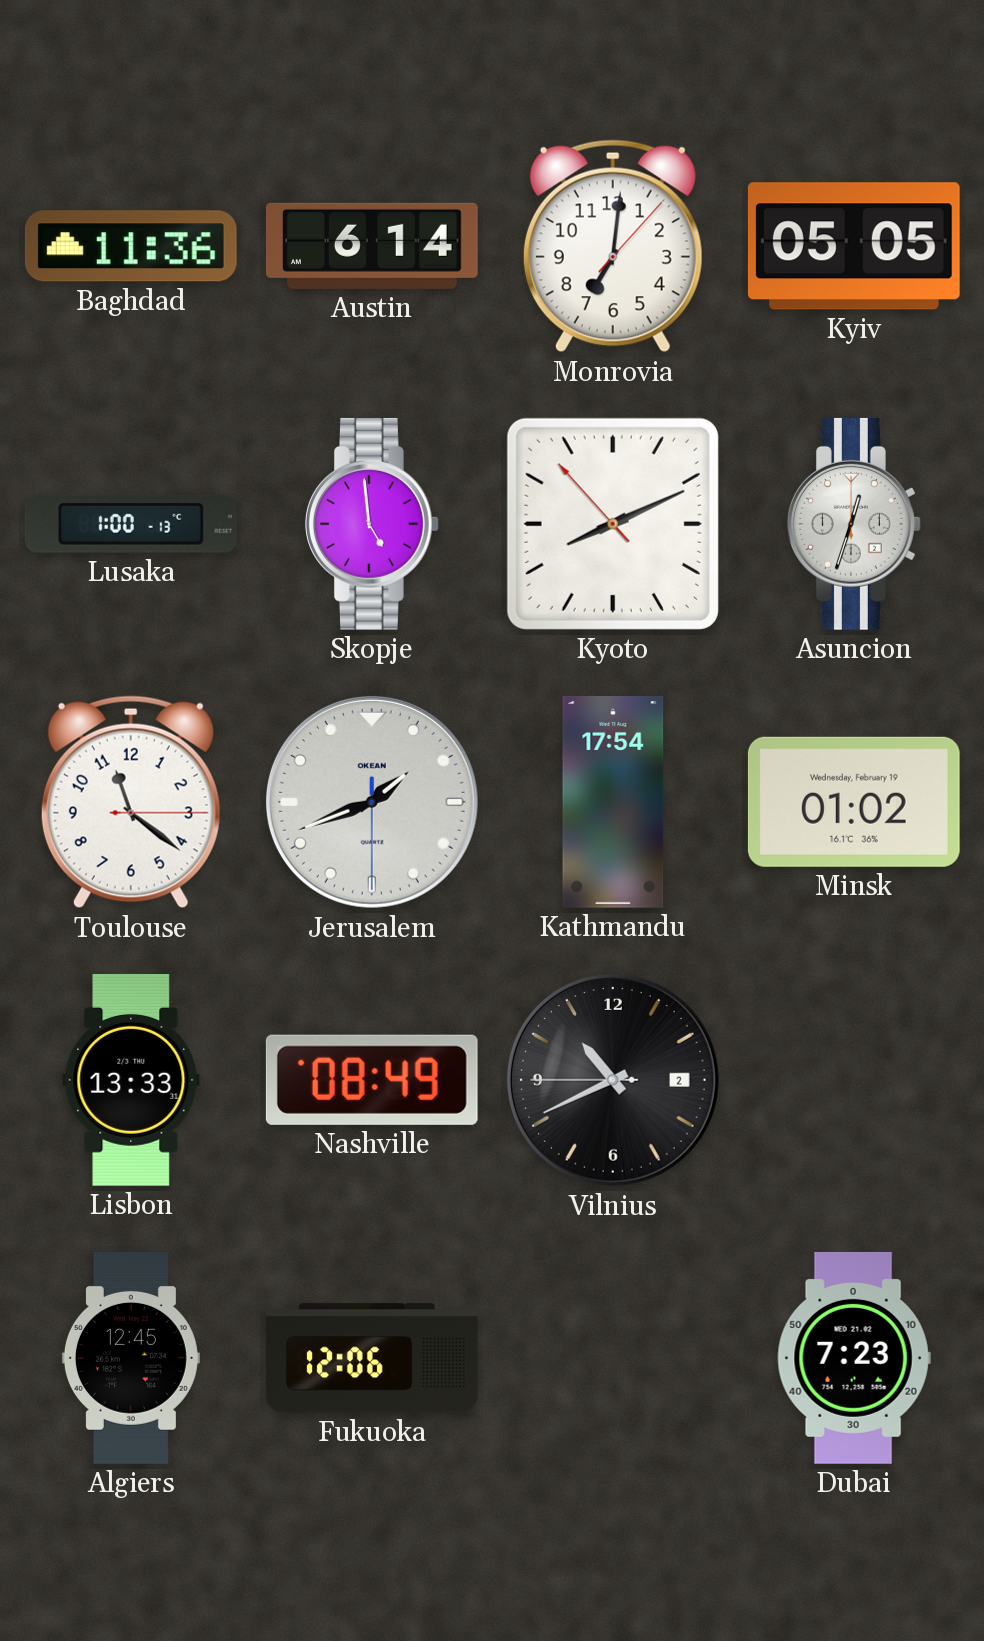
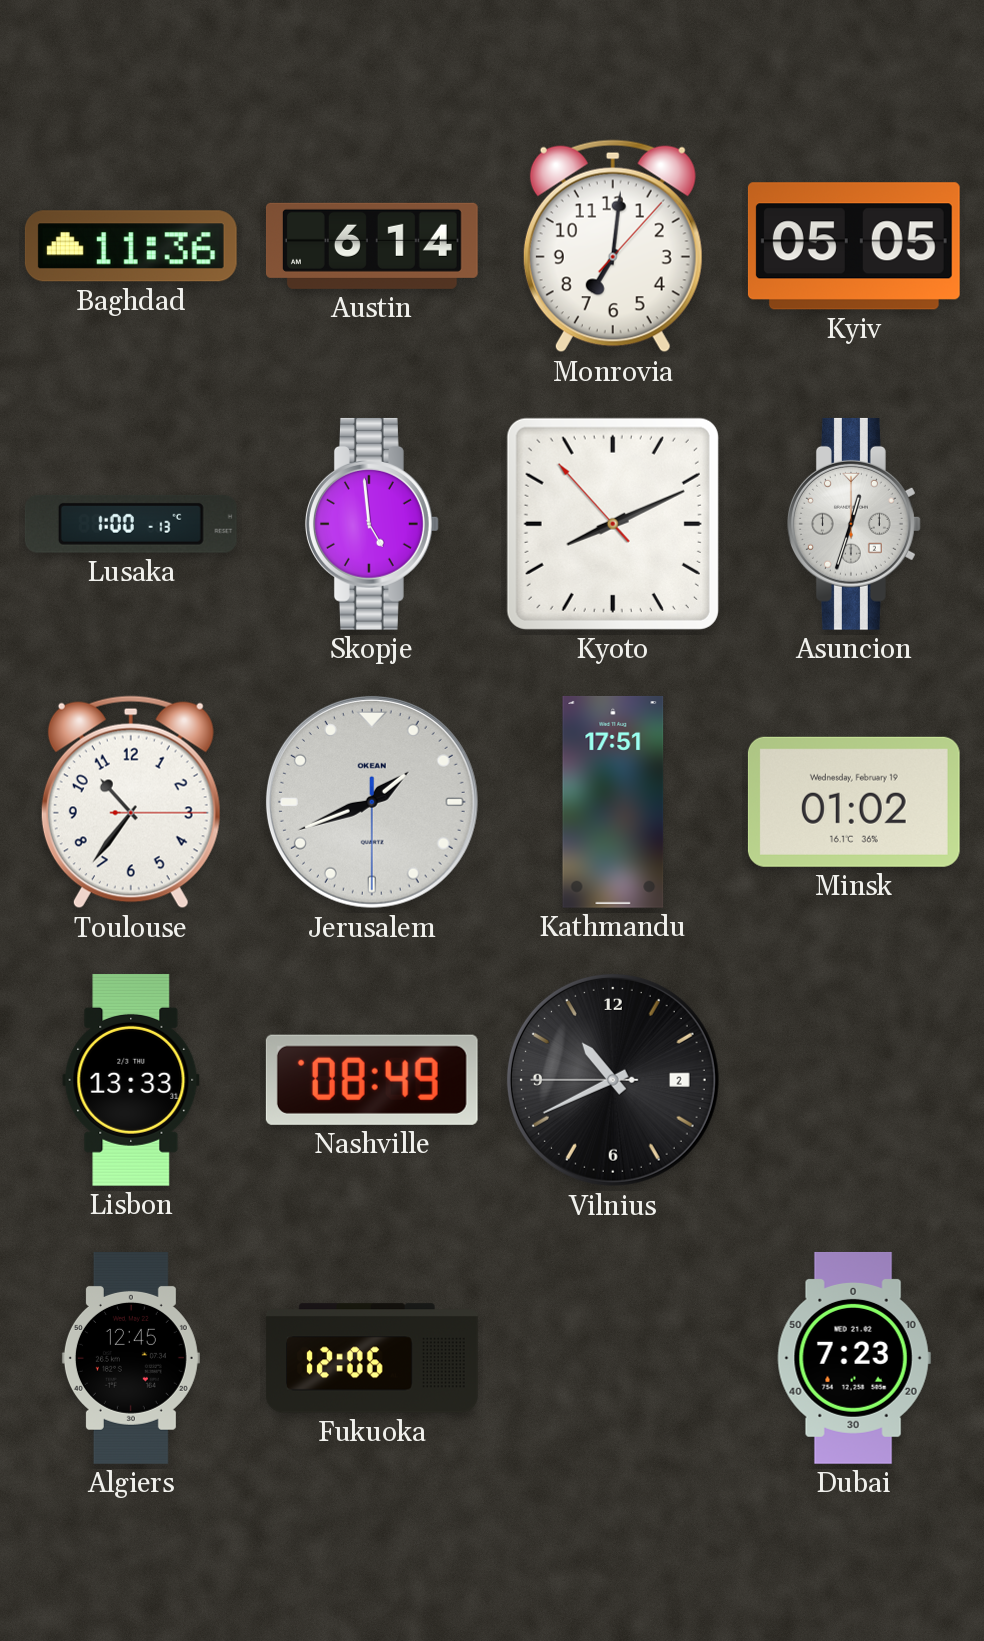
Toulouse: 11:21 -> 10:36
Kathmandu: 17:54 -> 17:51
